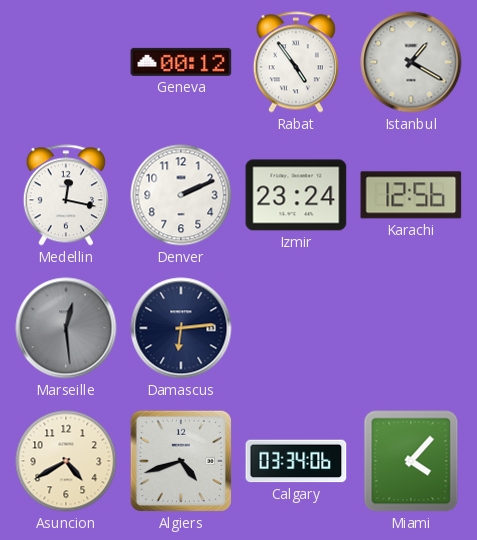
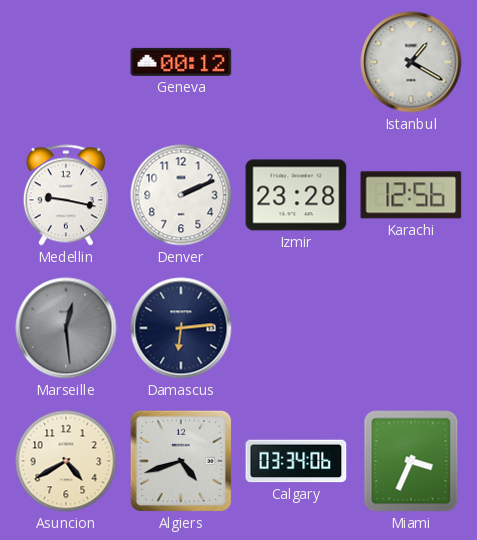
Rabat: 4:54 -> none
Medellin: 12:17 -> 9:17
Izmir: 23:24 -> 23:28
Miami: 4:07 -> 3:34
